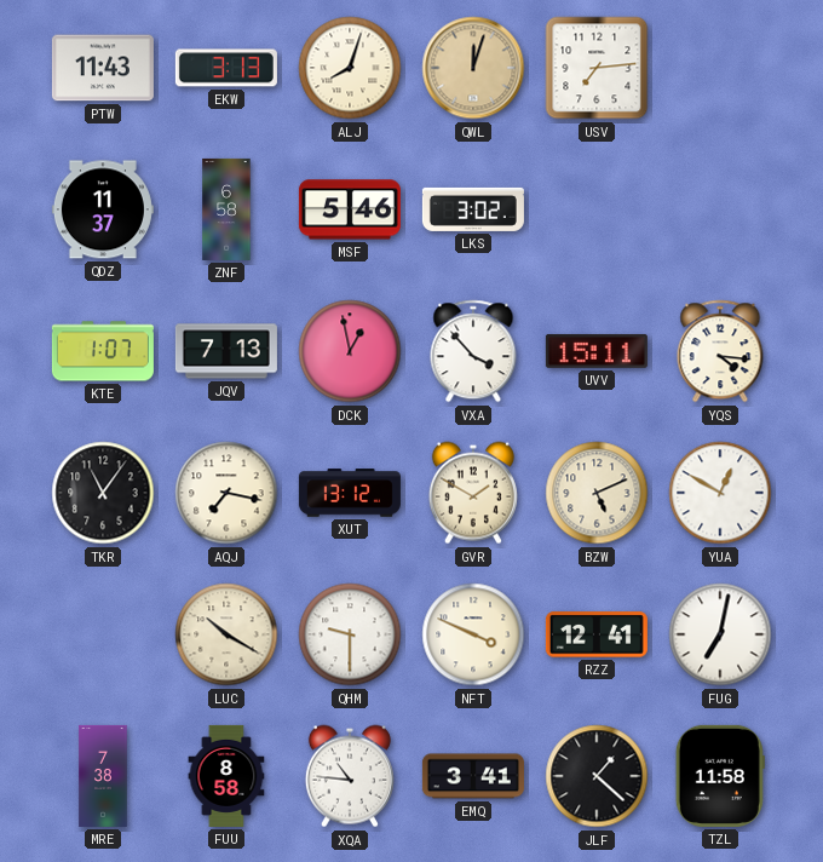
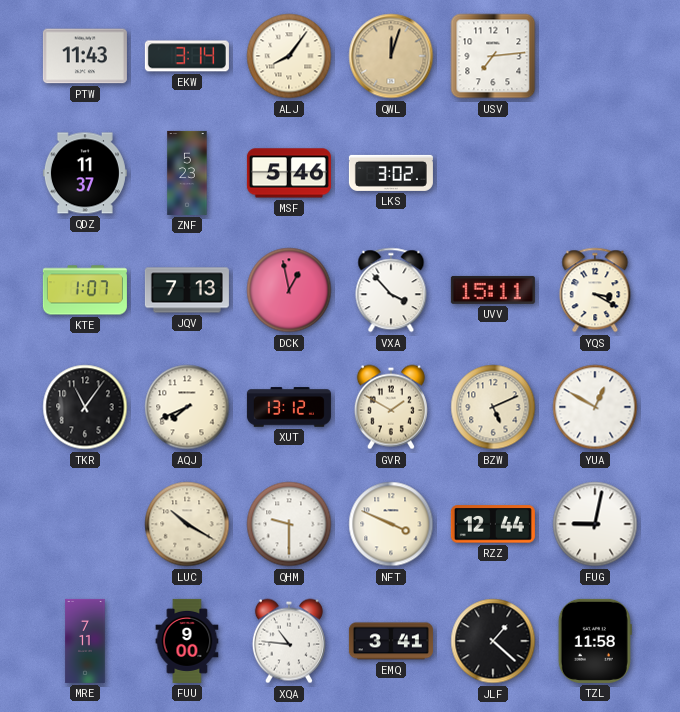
EKW: 3:13 -> 3:14
ALJ: 8:03 -> 8:06
ZNF: 6:58 -> 5:23
YQS: 4:16 -> 3:20
AQJ: 7:17 -> 7:41
RZZ: 12:41 -> 12:44
FUG: 7:02 -> 9:02
MRE: 7:38 -> 7:11
FUU: 8:58 -> 9:00
